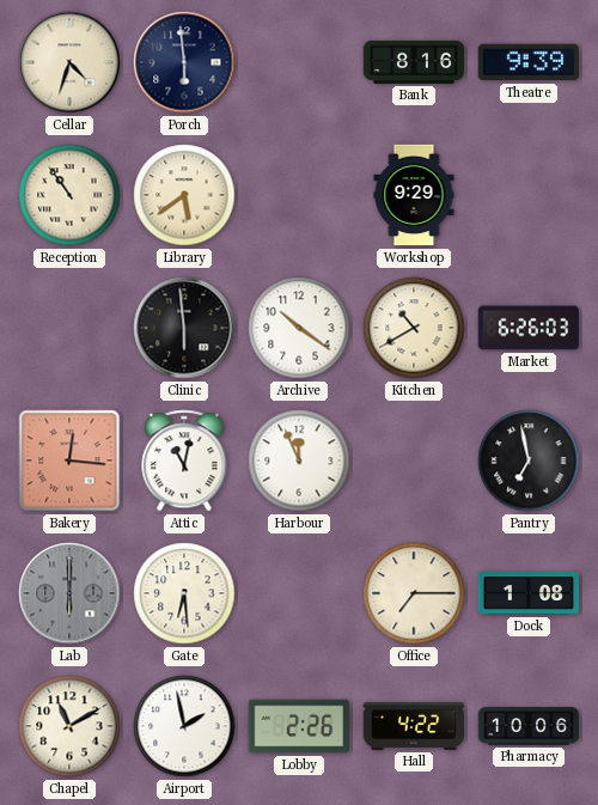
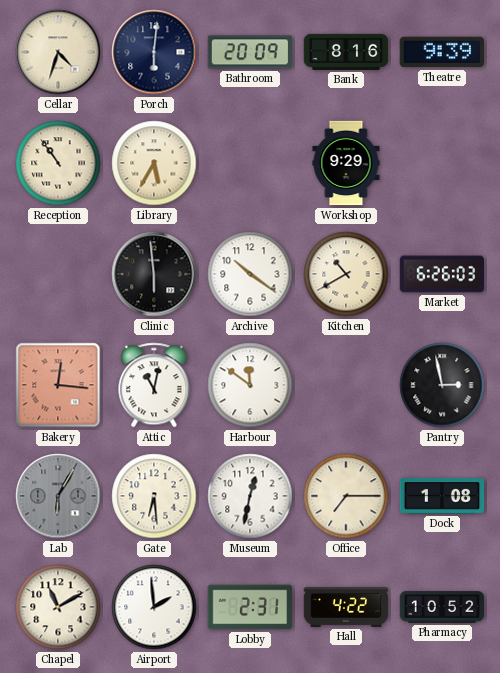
Porch: 5:59 -> 6:01
Bathroom: none -> 20:09
Library: 5:39 -> 5:35
Harbour: 11:56 -> 11:51
Pantry: 6:58 -> 2:58
Lab: 6:00 -> 6:05
Museum: none -> 12:32
Airport: 1:58 -> 1:59
Lobby: 2:26 -> 2:31
Pharmacy: 10:06 -> 10:52
